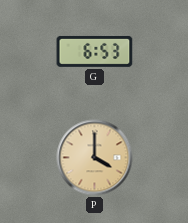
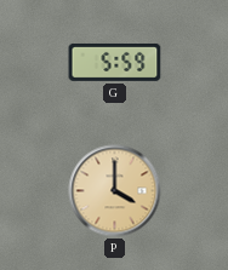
G: 6:53 -> 5:59
